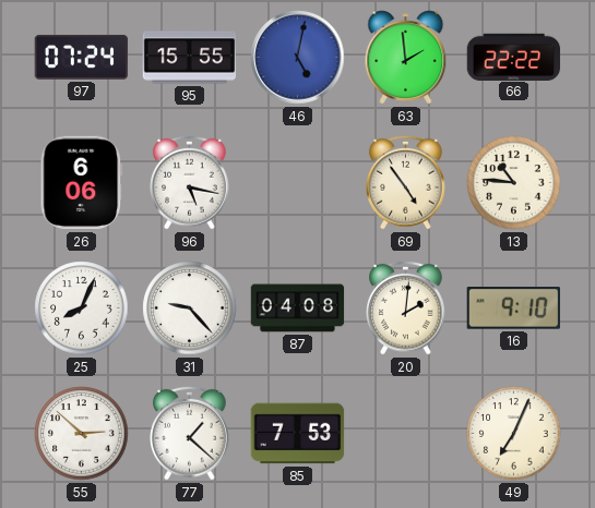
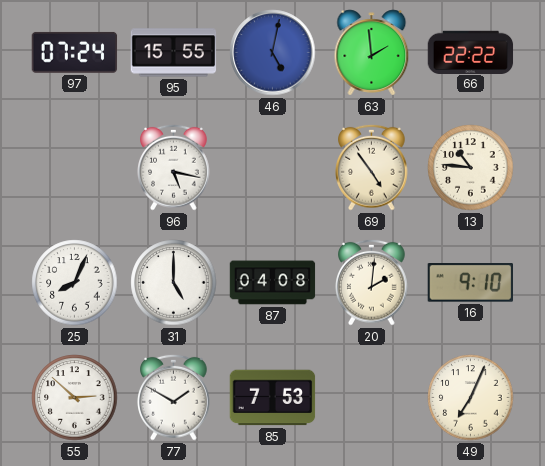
26: 6:06 -> none
31: 9:23 -> 5:00
77: 1:22 -> 1:50
